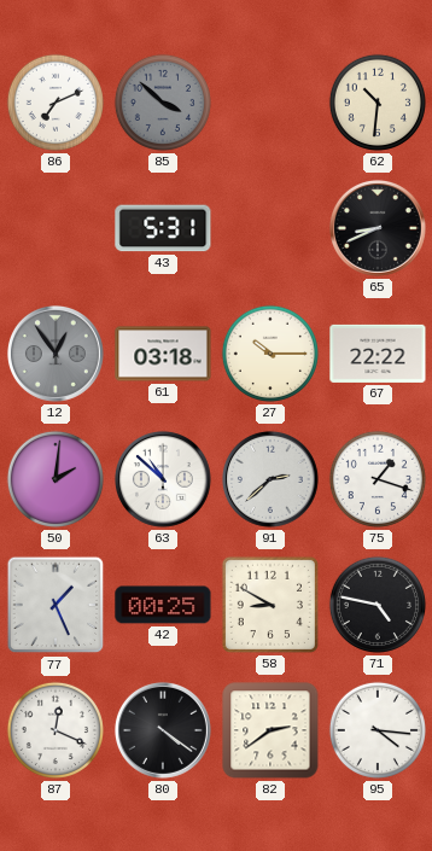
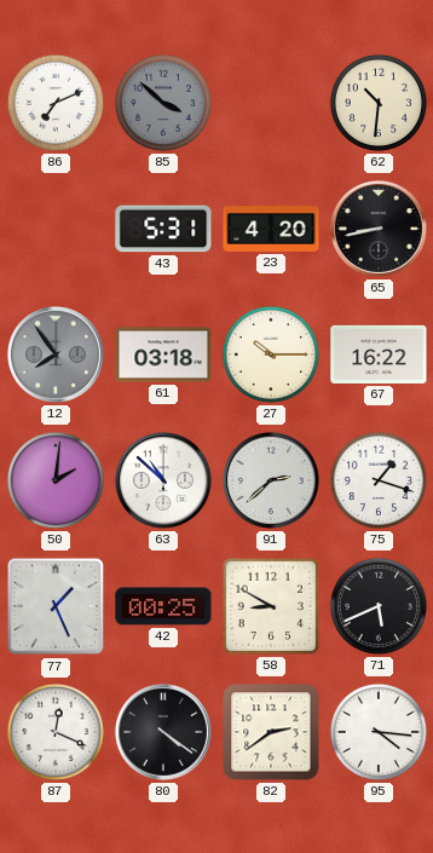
23: none -> 4:20
65: 8:41 -> 8:43
12: 12:54 -> 7:54
67: 22:22 -> 16:22
71: 4:47 -> 5:41
